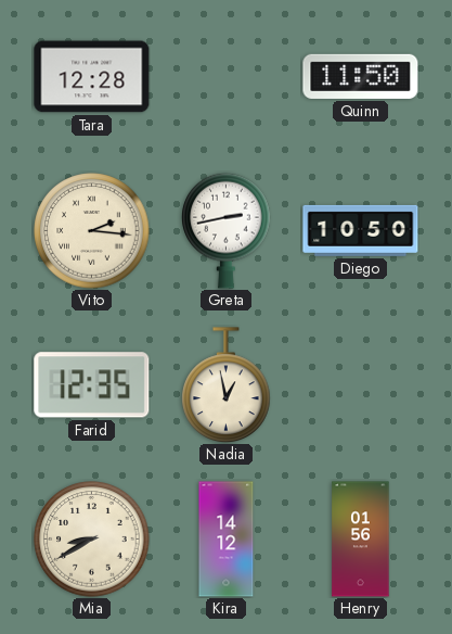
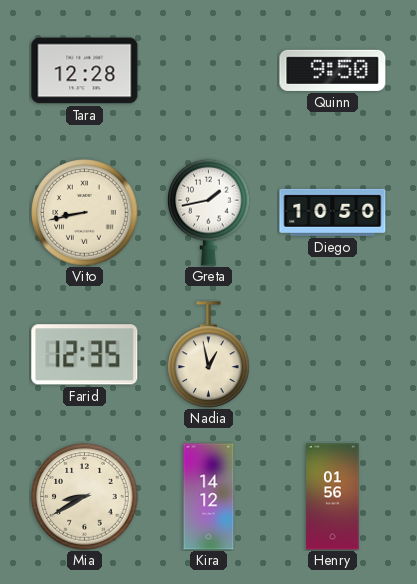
Quinn: 11:50 -> 9:50
Vito: 2:16 -> 8:43
Greta: 2:43 -> 1:43
